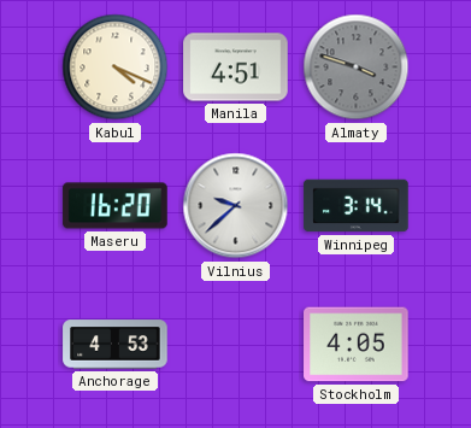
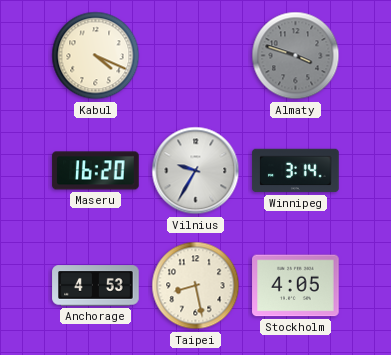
Manila: 4:51 -> none
Vilnius: 9:38 -> 9:35
Taipei: none -> 8:28
